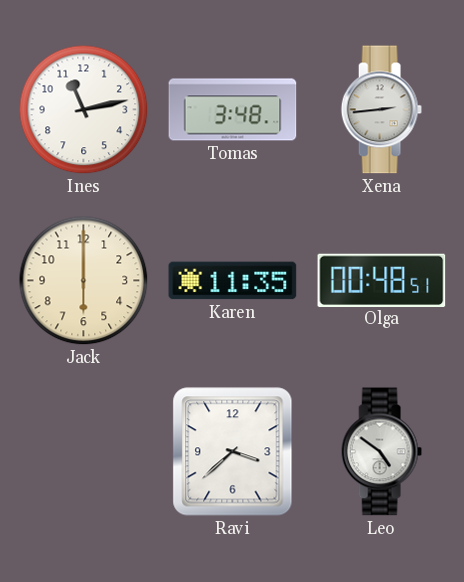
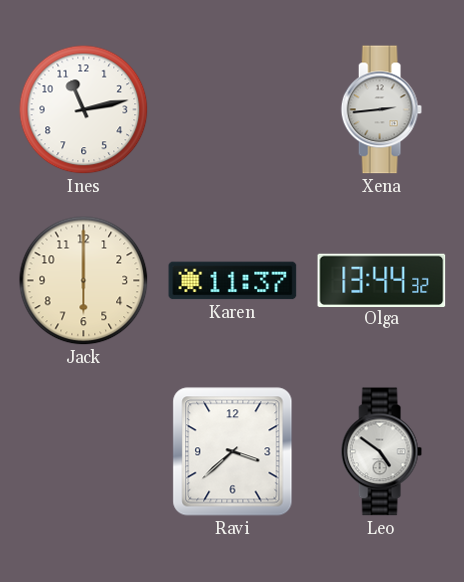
Tomas: 3:48 -> none
Karen: 11:35 -> 11:37
Olga: 00:48 -> 13:44
